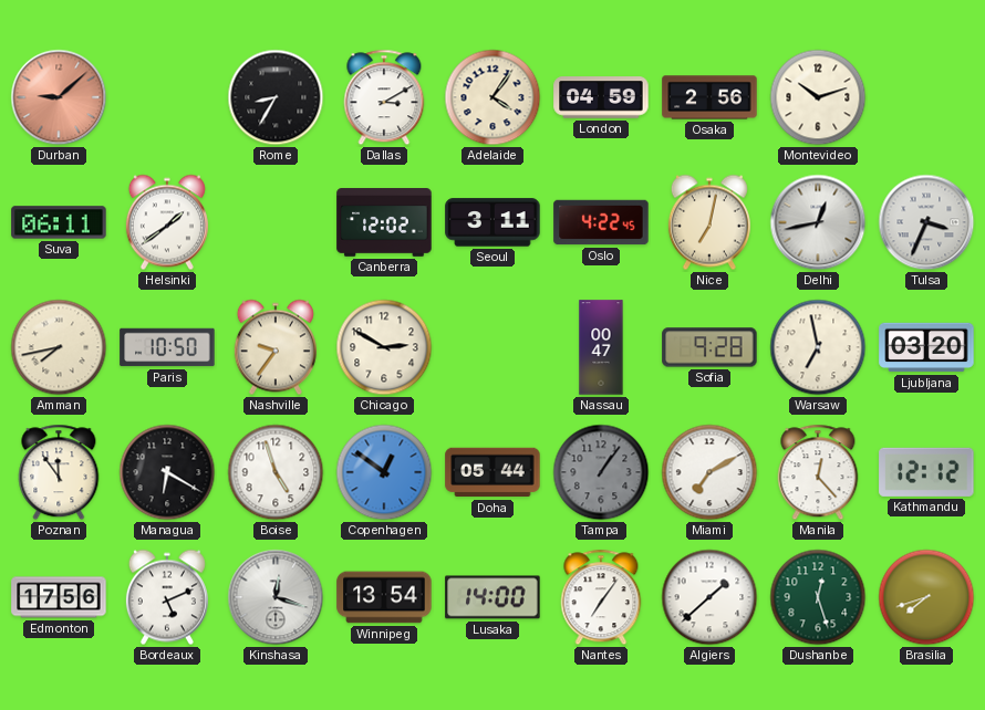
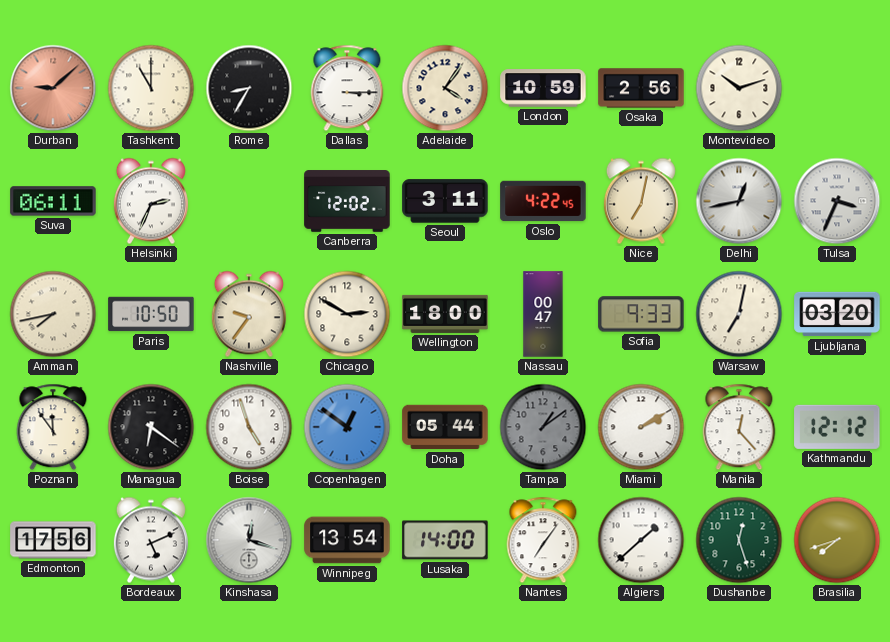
Tashkent: none -> 11:00
Dallas: 3:10 -> 3:15
London: 04:59 -> 10:59
Helsinki: 1:39 -> 2:34
Wellington: none -> 18:00
Sofia: 9:28 -> 9:33
Warsaw: 6:58 -> 7:02
Managua: 6:20 -> 6:21
Tampa: 1:06 -> 1:09
Miami: 7:10 -> 2:10
